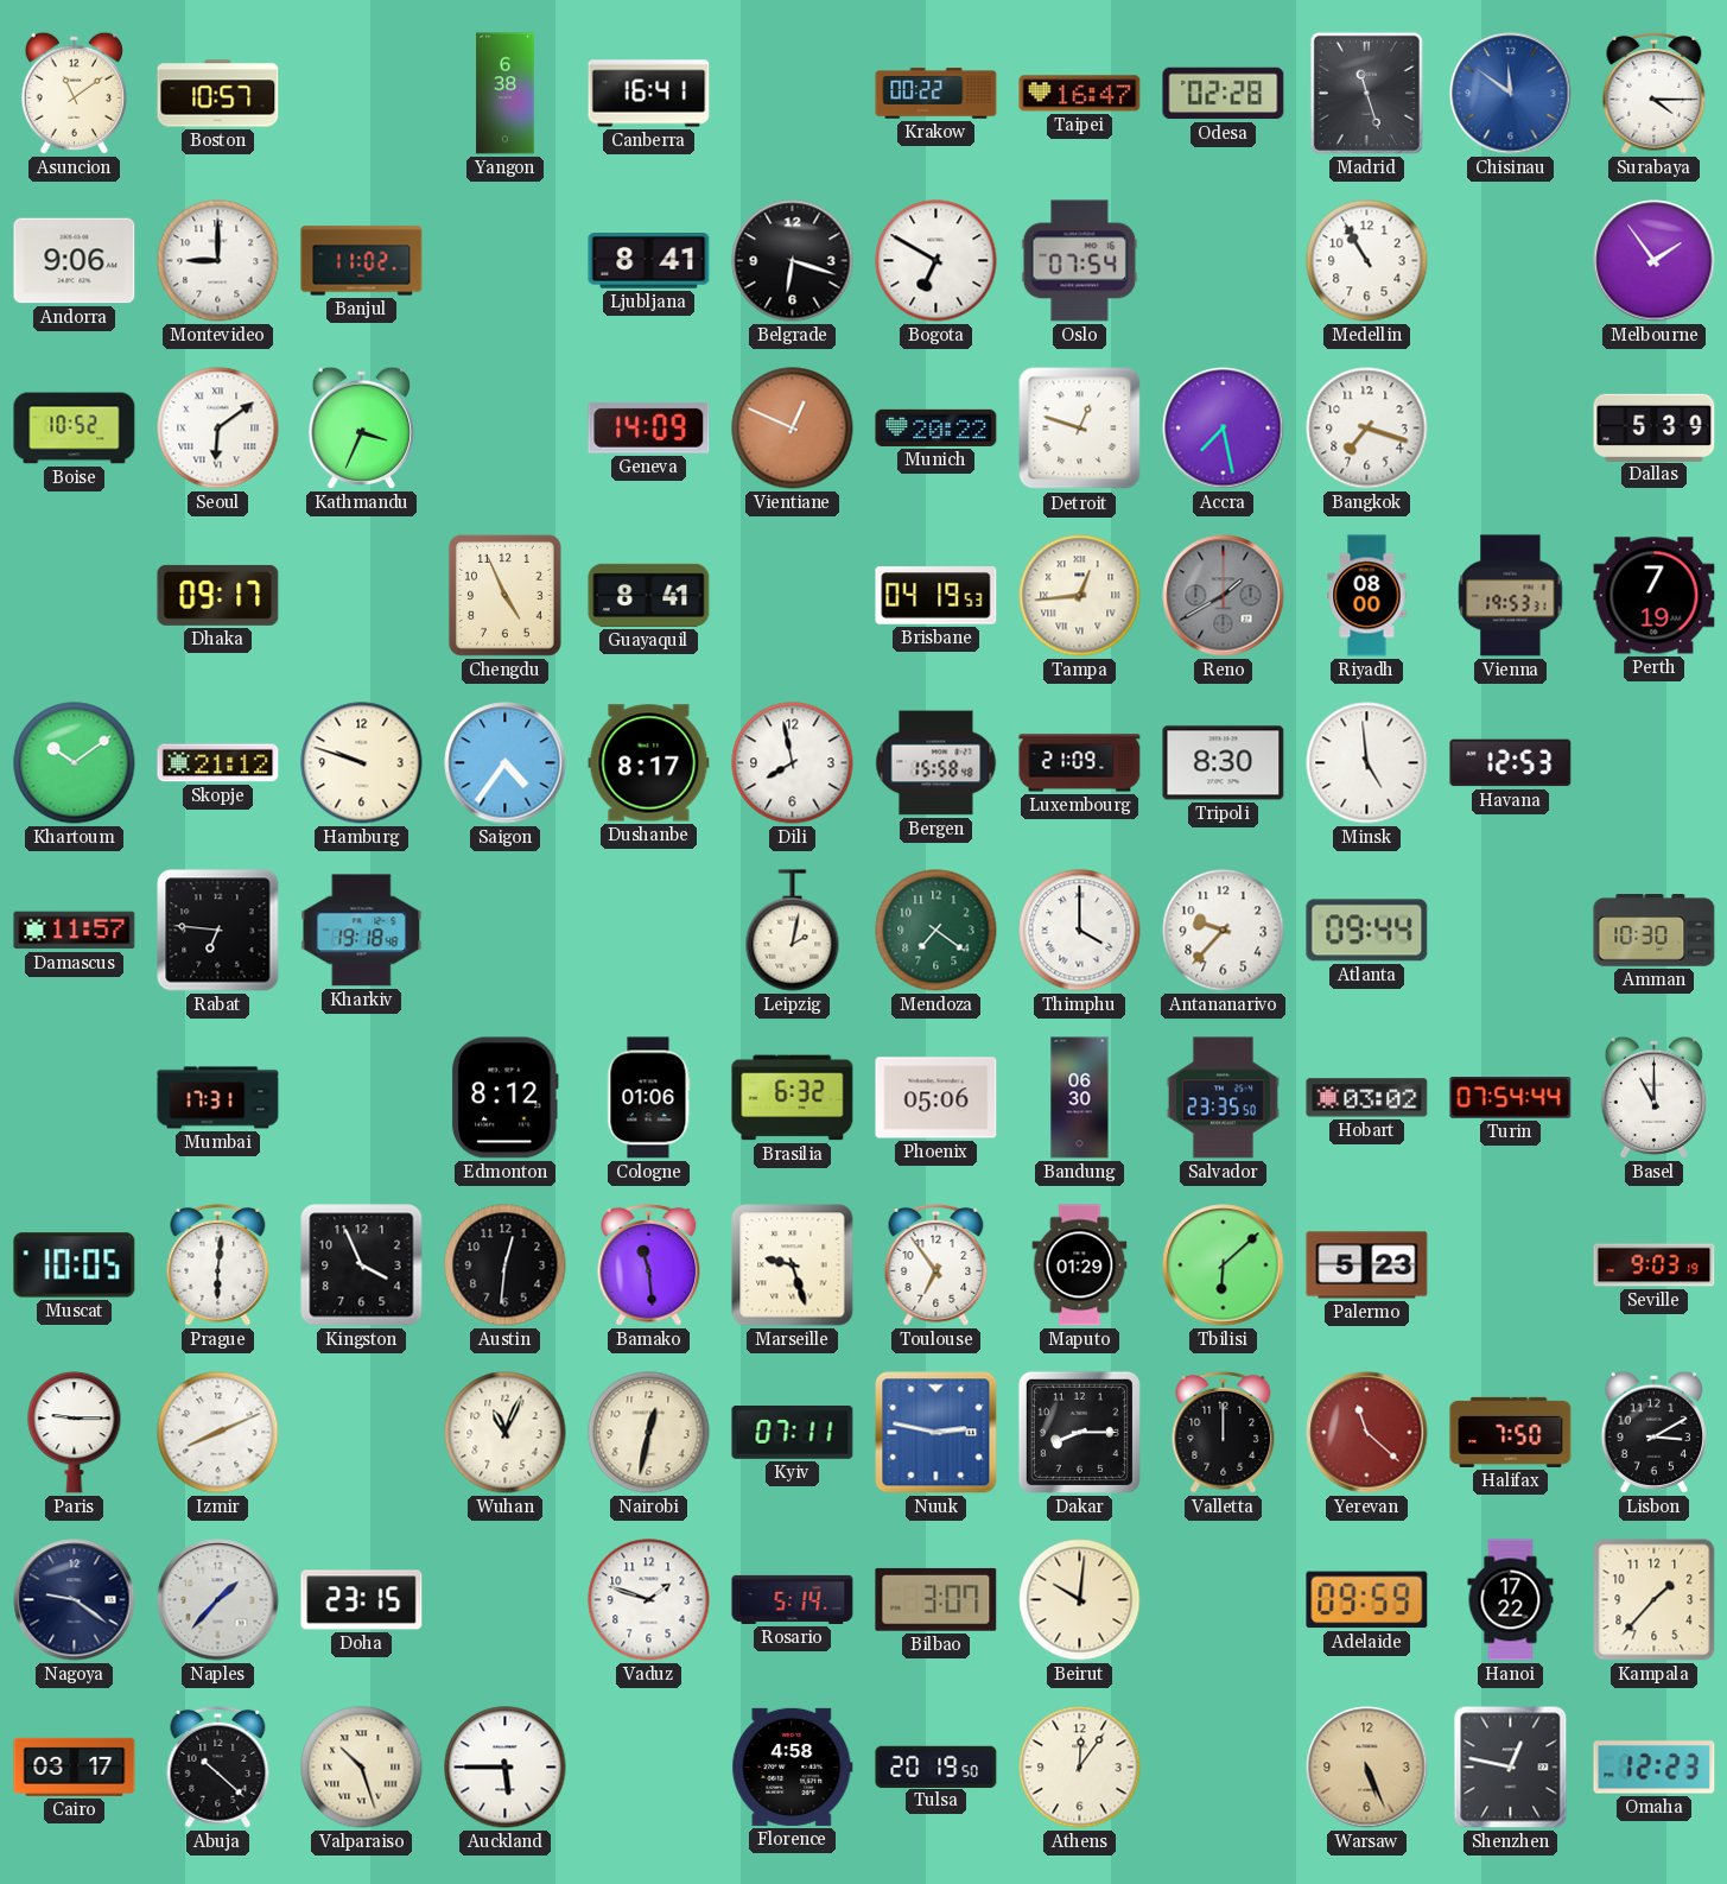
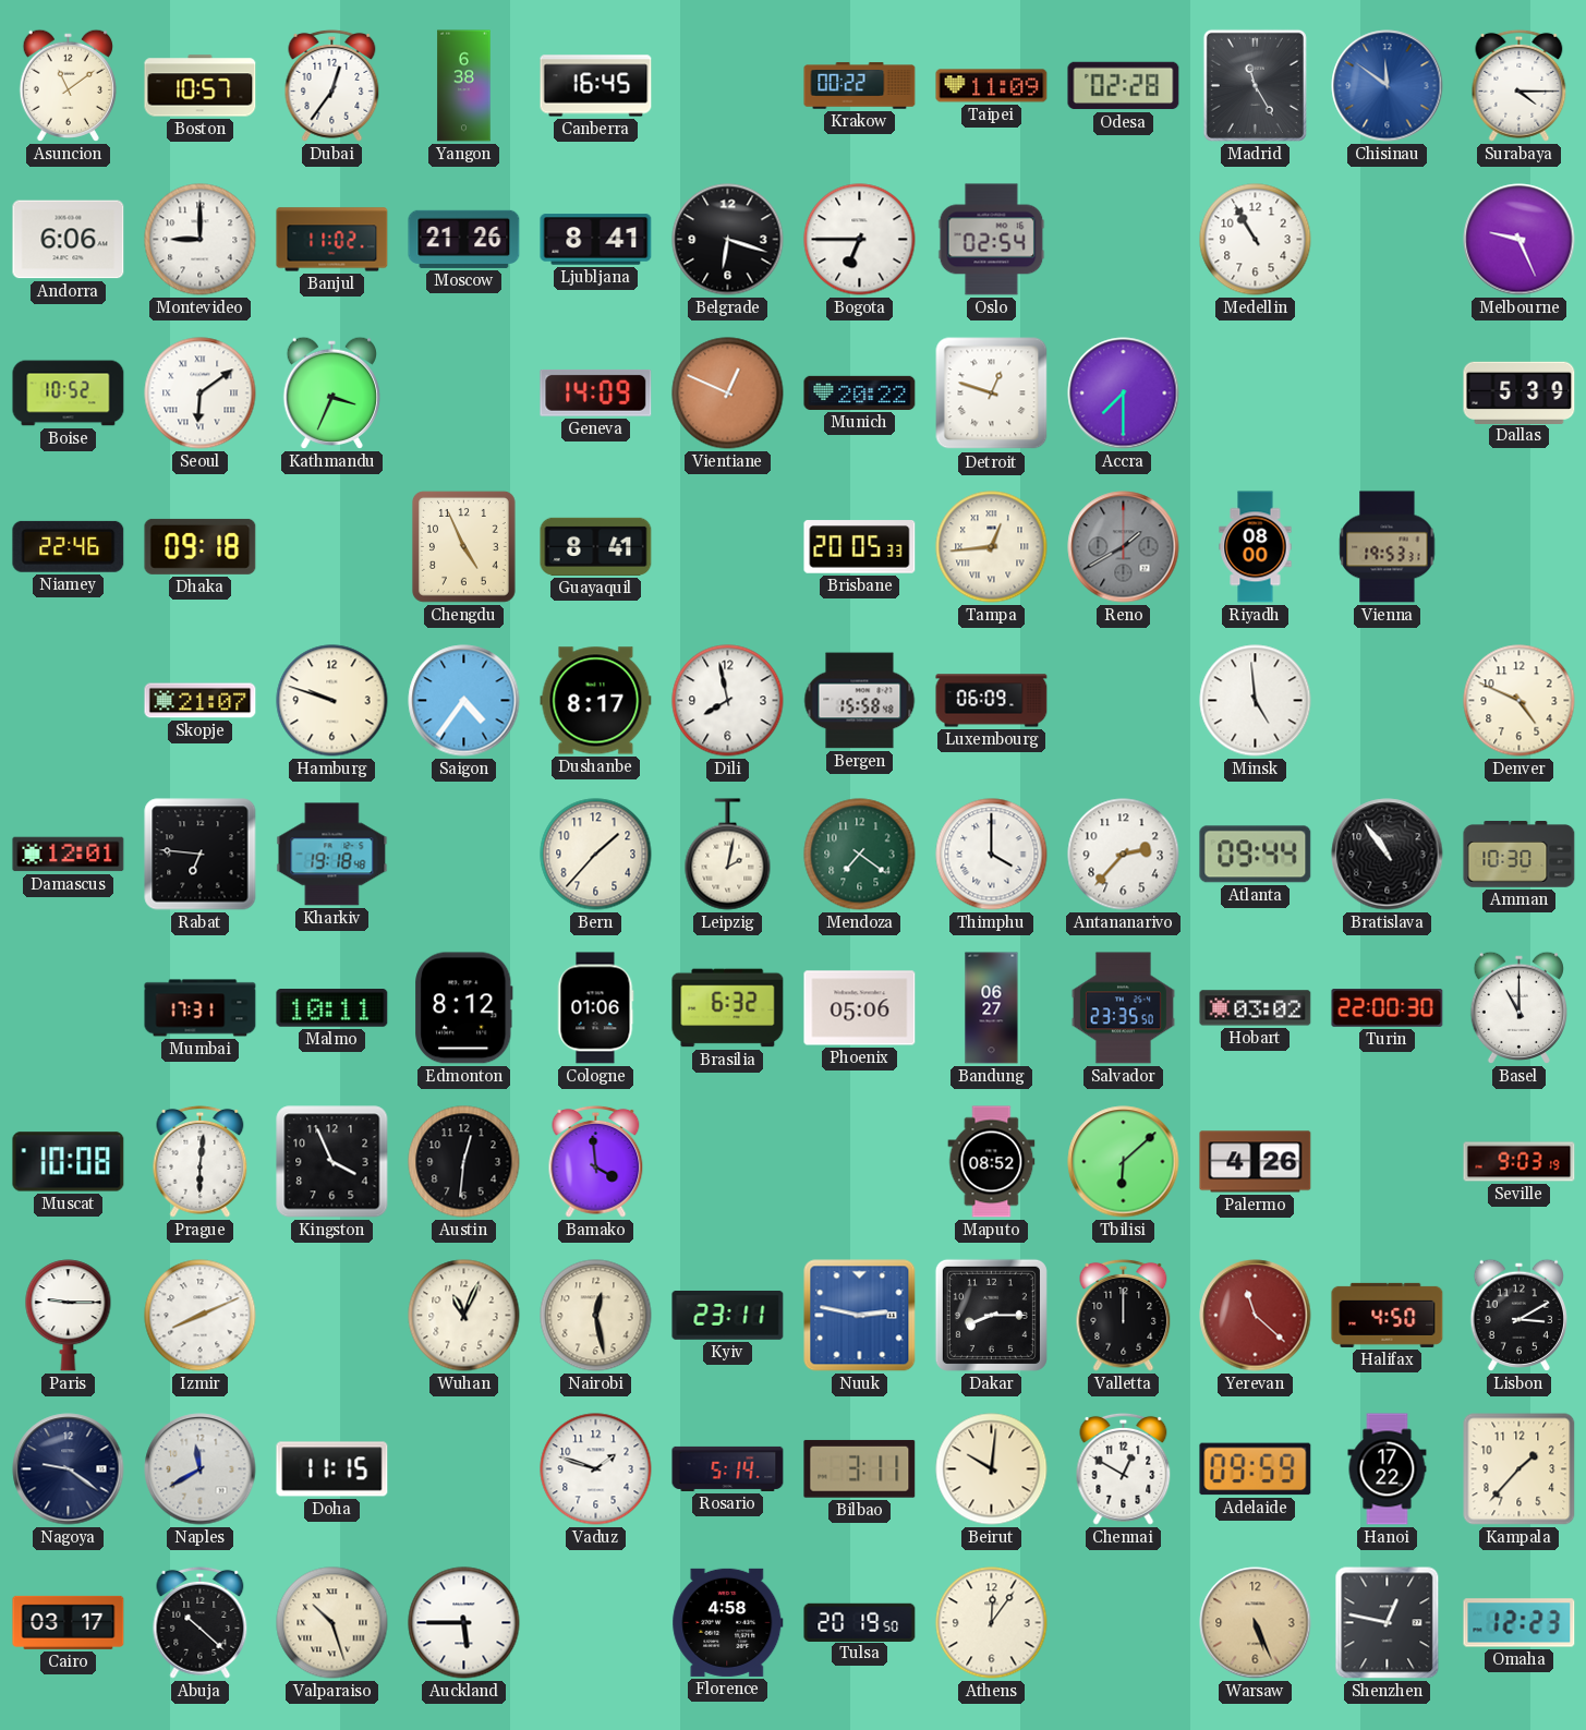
Dubai: none -> 12:36
Canberra: 16:41 -> 16:45
Taipei: 16:47 -> 11:09
Madrid: 11:27 -> 11:25
Andorra: 9:06 -> 6:06
Moscow: none -> 21:26
Bogota: 6:50 -> 6:45
Oslo: 07:54 -> 02:54
Melbourne: 1:54 -> 9:26
Accra: 7:28 -> 7:30
Bangkok: 7:18 -> none
Niamey: none -> 22:46
Dhaka: 09:17 -> 09:18
Brisbane: 04:19 -> 20:05
Perth: 7:19 -> none
Khartoum: 10:09 -> none
Skopje: 21:12 -> 21:07
Luxembourg: 21:09 -> 06:09
Tripoli: 8:30 -> none
Havana: 12:53 -> none
Denver: none -> 4:49
Damascus: 11:57 -> 12:01
Bern: none -> 1:37
Antananarivo: 9:37 -> 2:37
Bratislava: none -> 10:54
Malmo: none -> 10:11
Bandung: 06:30 -> 06:27
Turin: 07:54 -> 22:00
Muscat: 10:05 -> 10:08
Bamako: 11:29 -> 3:59
Marseille: 9:27 -> none
Toulouse: 6:54 -> none
Maputo: 01:29 -> 08:52
Palermo: 5:23 -> 4:26
Nairobi: 12:32 -> 12:28
Kyiv: 07:11 -> 23:11
Halifax: 7:50 -> 4:50
Naples: 1:37 -> 11:40
Doha: 23:15 -> 11:15
Bilbao: 3:07 -> 3:11
Chennai: none -> 12:50
